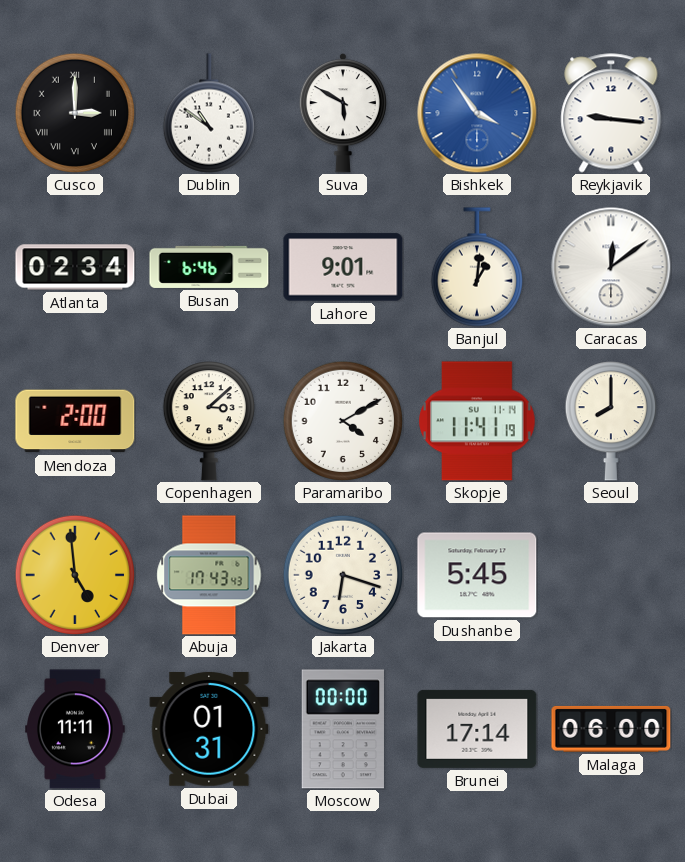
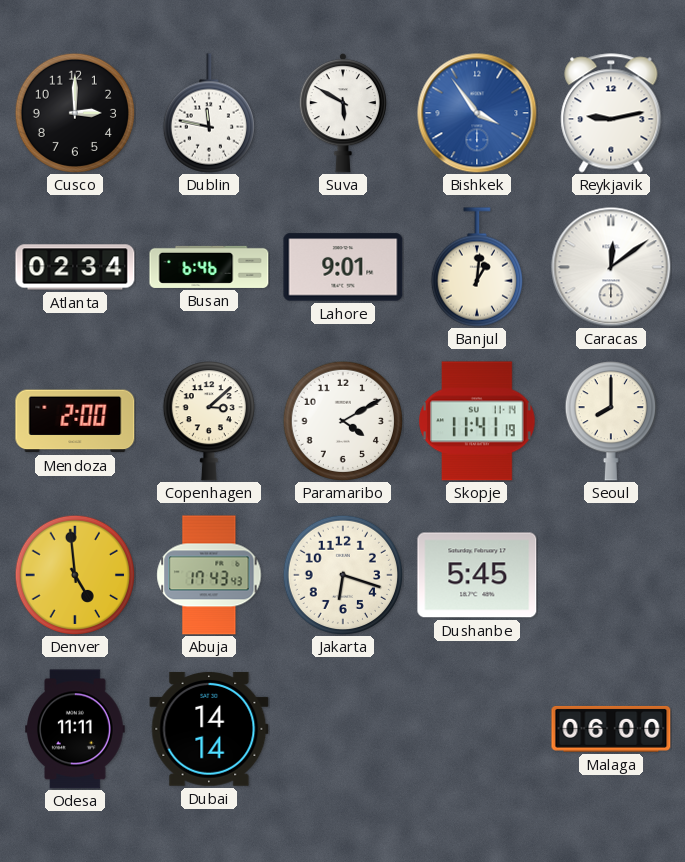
Cusco numerals: Roman -> Arabic
Dublin: 10:51 -> 11:47
Reykjavik: 9:16 -> 9:13
Dubai: 01:31 -> 14:14
Moscow: 00:00 -> none
Brunei: 17:14 -> none
